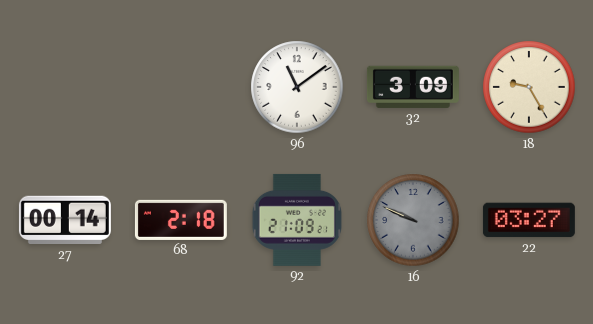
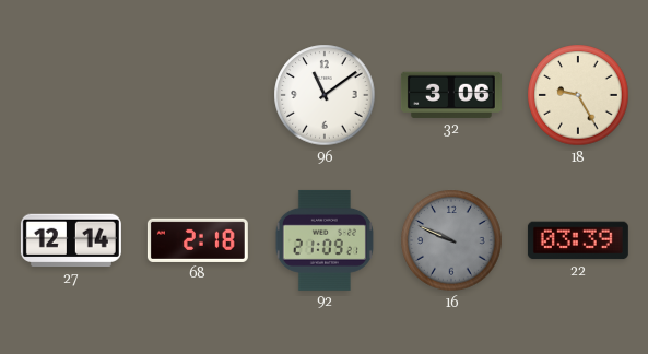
32: 3:09 -> 3:06
27: 00:14 -> 12:14
22: 03:27 -> 03:39
